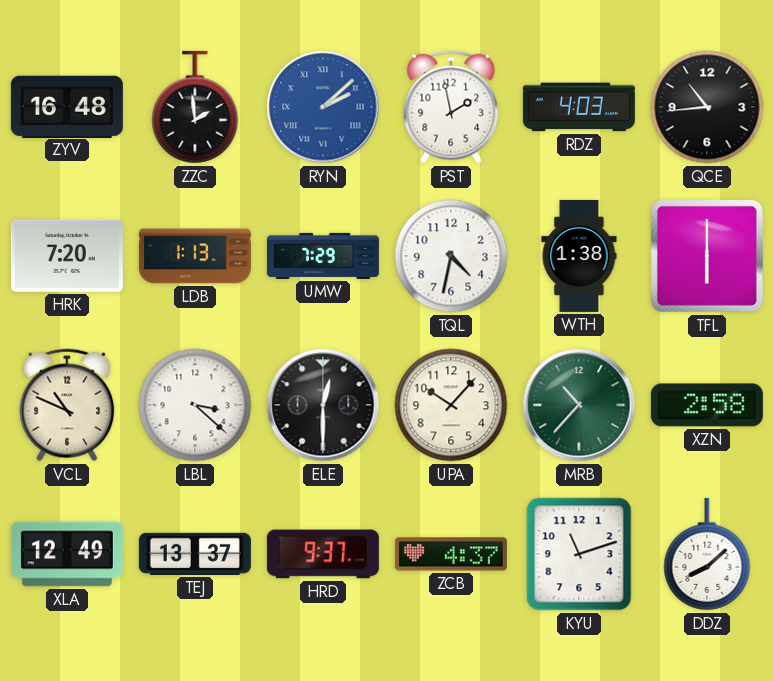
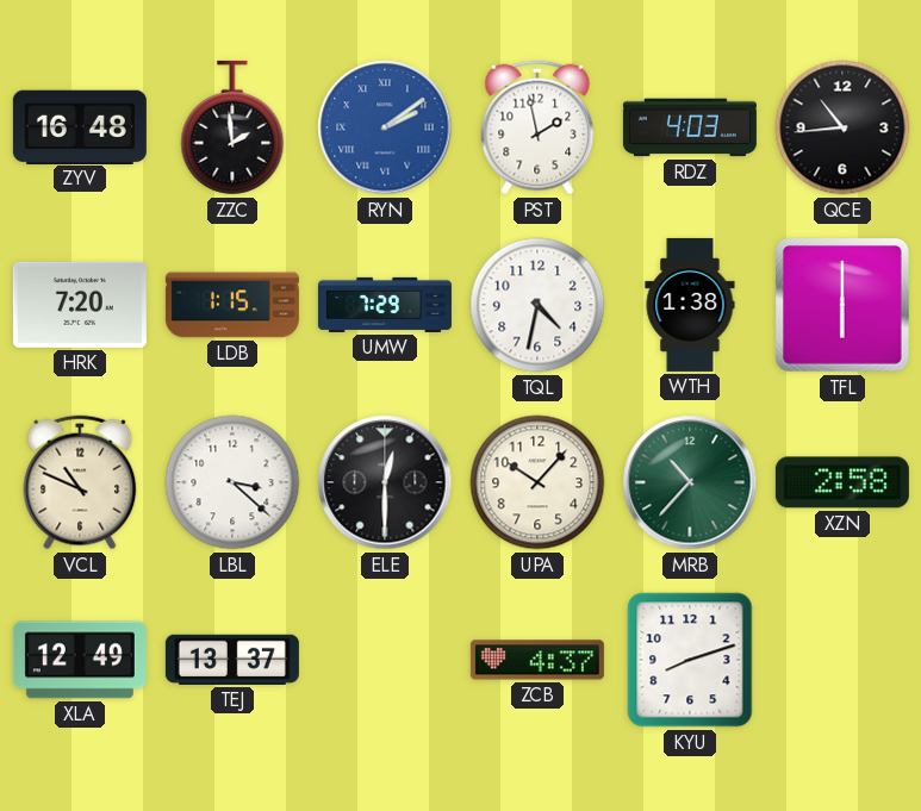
RYN: 2:08 -> 2:09
LDB: 1:13 -> 1:15
HRD: 9:37 -> none
KYU: 11:12 -> 8:12
DDZ: 8:08 -> none
